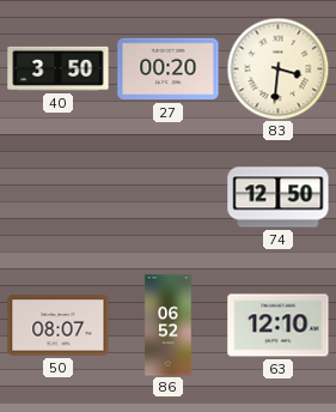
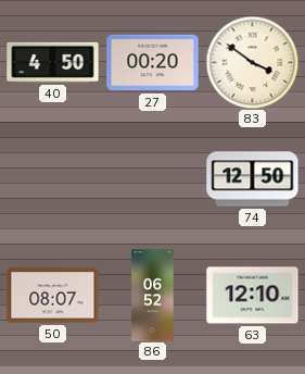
40: 3:50 -> 4:50
83: 3:31 -> 3:51
